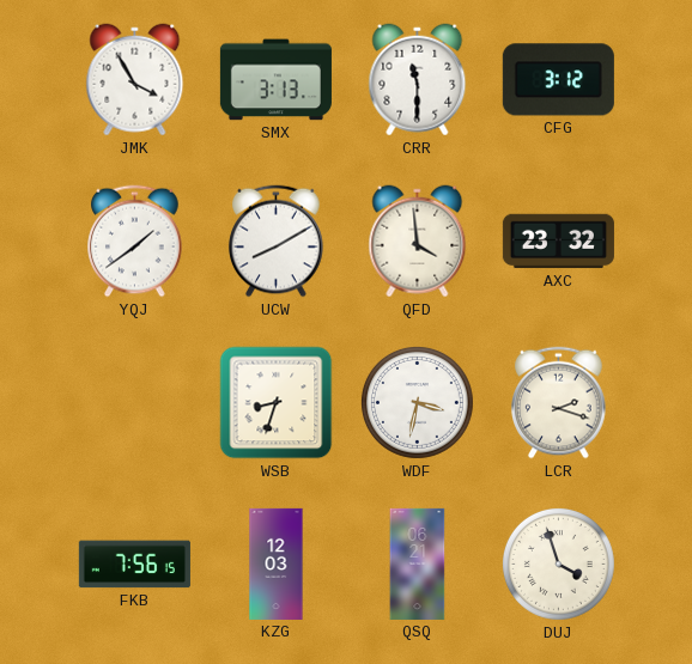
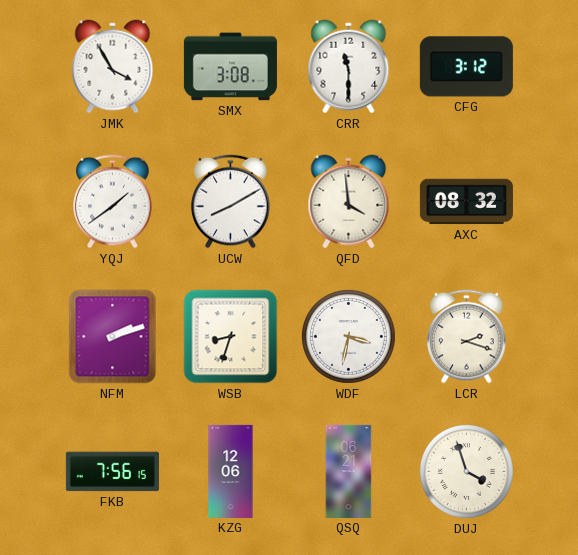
SMX: 3:13 -> 3:08
AXC: 23:32 -> 08:32
NFM: none -> 2:12
KZG: 12:03 -> 12:06
